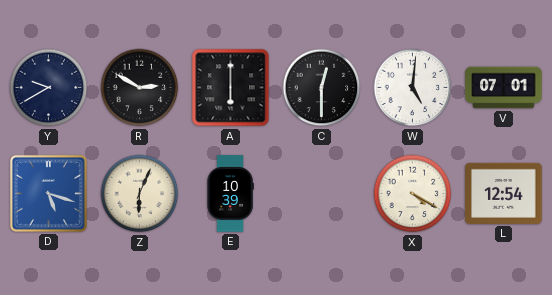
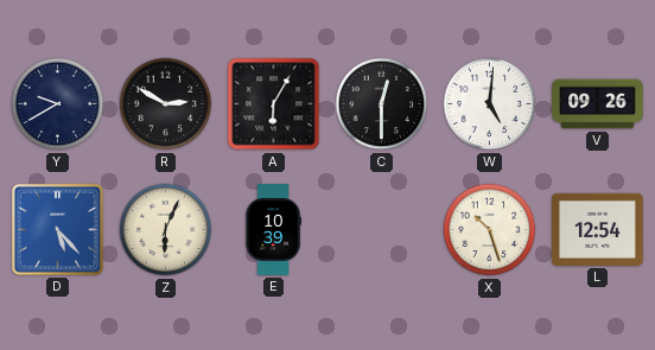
A: 6:00 -> 6:05
V: 07:01 -> 09:26
D: 5:18 -> 5:23
X: 4:20 -> 10:27
